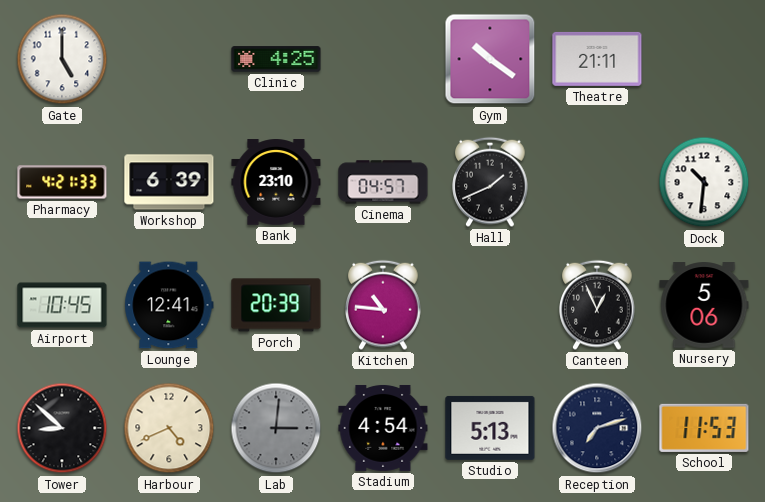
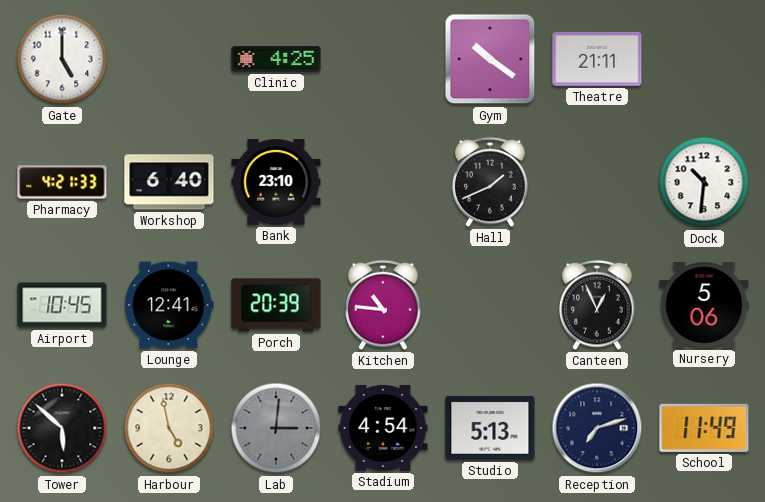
Workshop: 6:39 -> 6:40
Cinema: 04:57 -> none
Tower: 8:52 -> 5:52
Harbour: 4:41 -> 4:58
School: 11:53 -> 11:49
